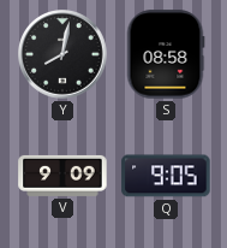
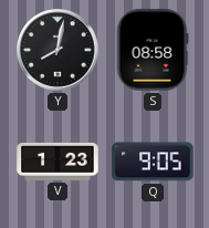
V: 9:09 -> 1:23
